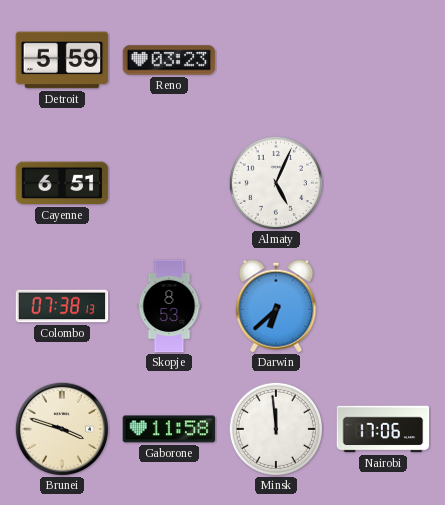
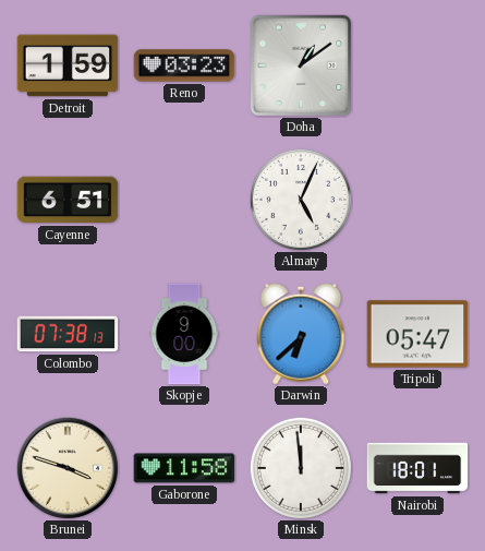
Detroit: 5:59 -> 1:59
Doha: none -> 1:09
Skopje: 8:53 -> 9:00
Tripoli: none -> 05:47
Nairobi: 17:06 -> 18:01
